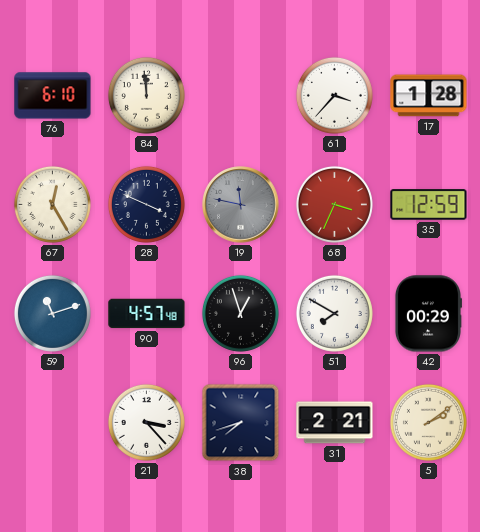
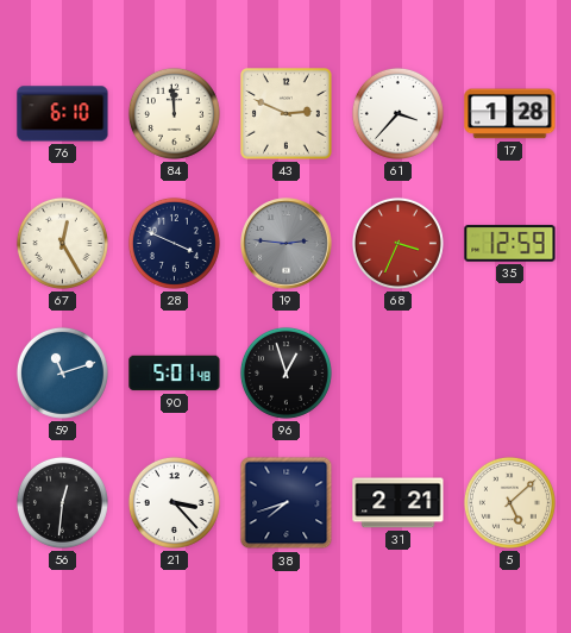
43: none -> 2:49
19: 11:47 -> 2:46
90: 4:57 -> 5:01
51: 7:50 -> none
42: 00:29 -> none
56: none -> 12:31
5: 2:09 -> 5:08
